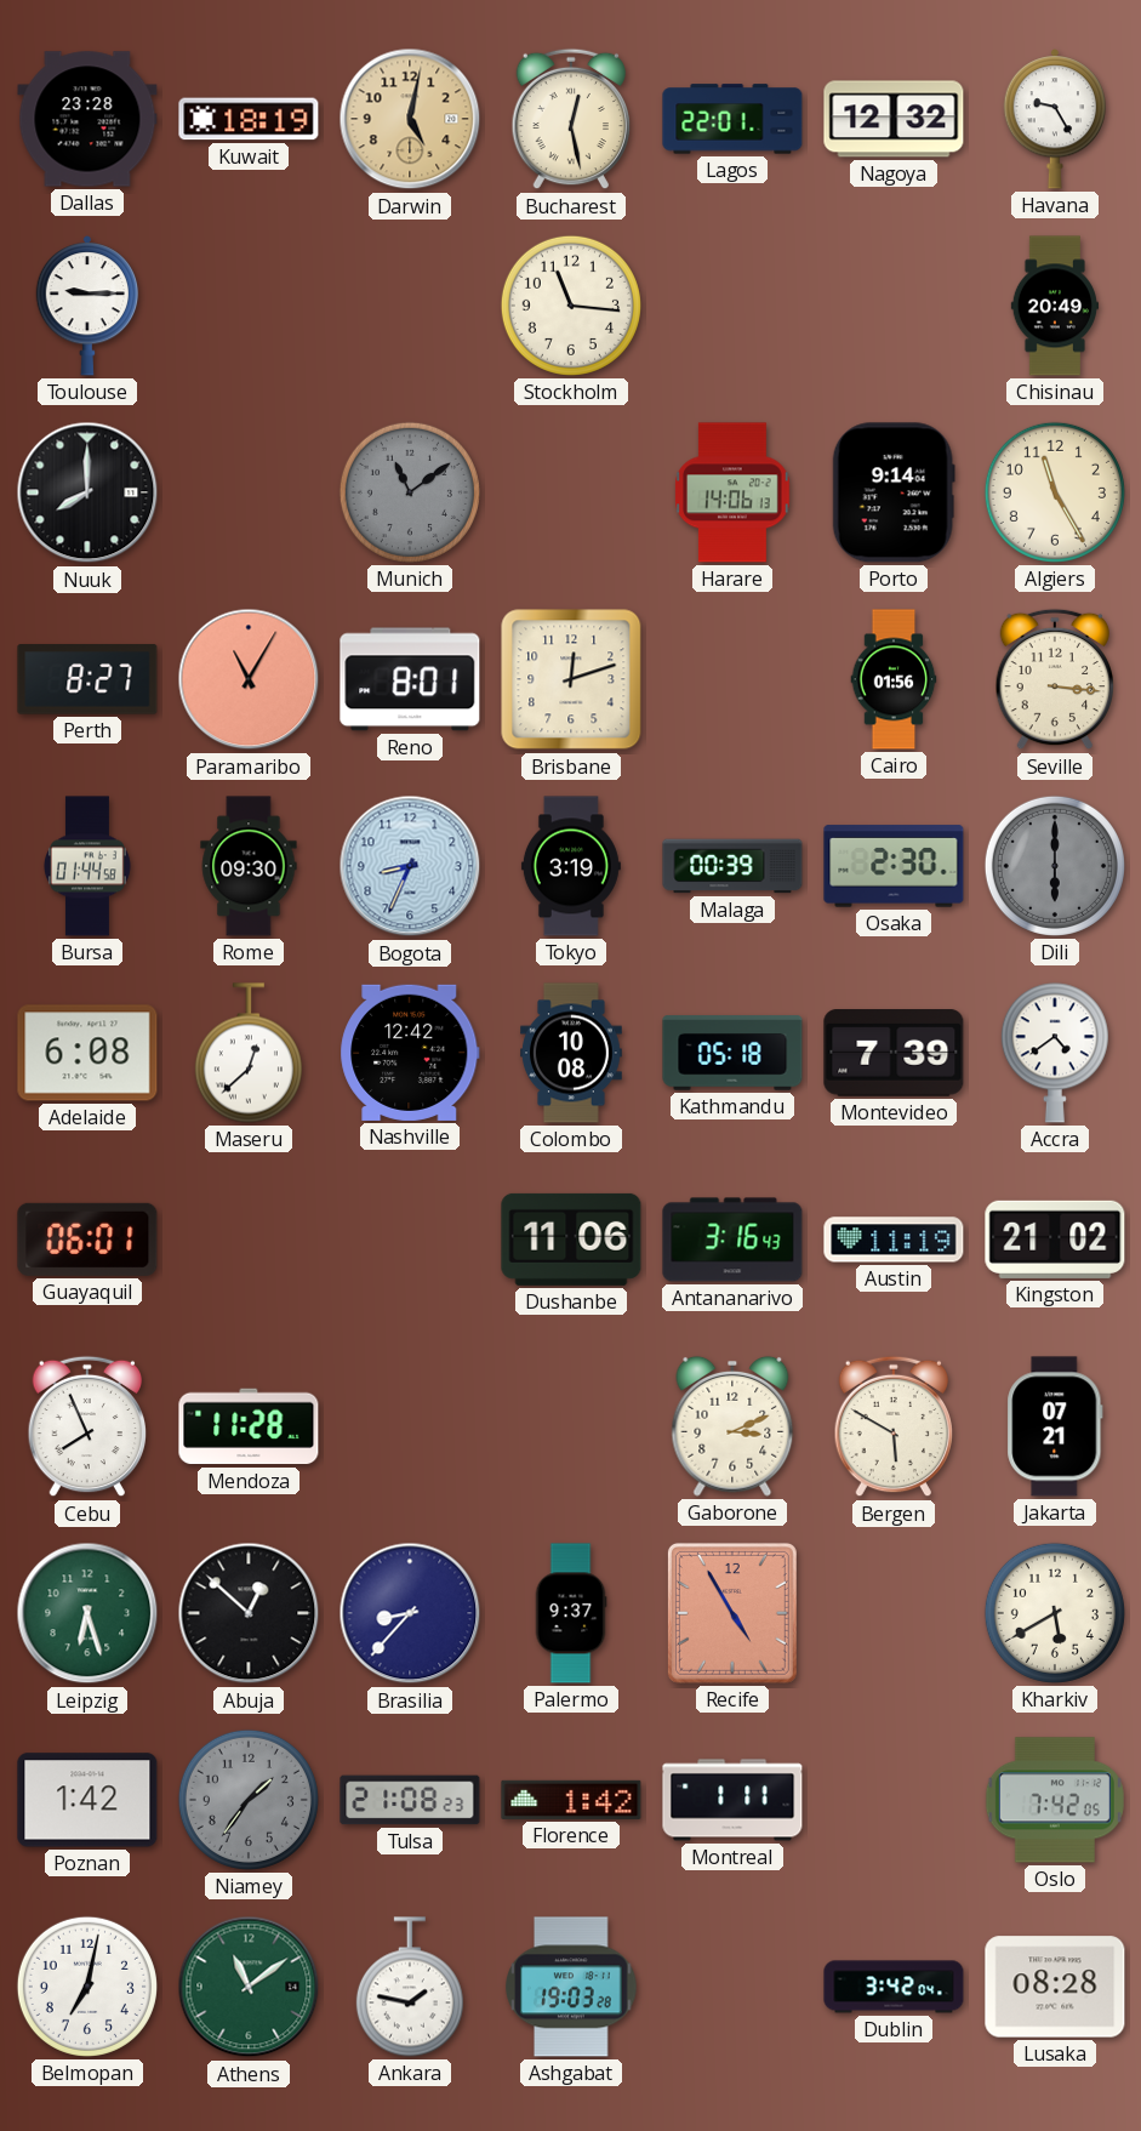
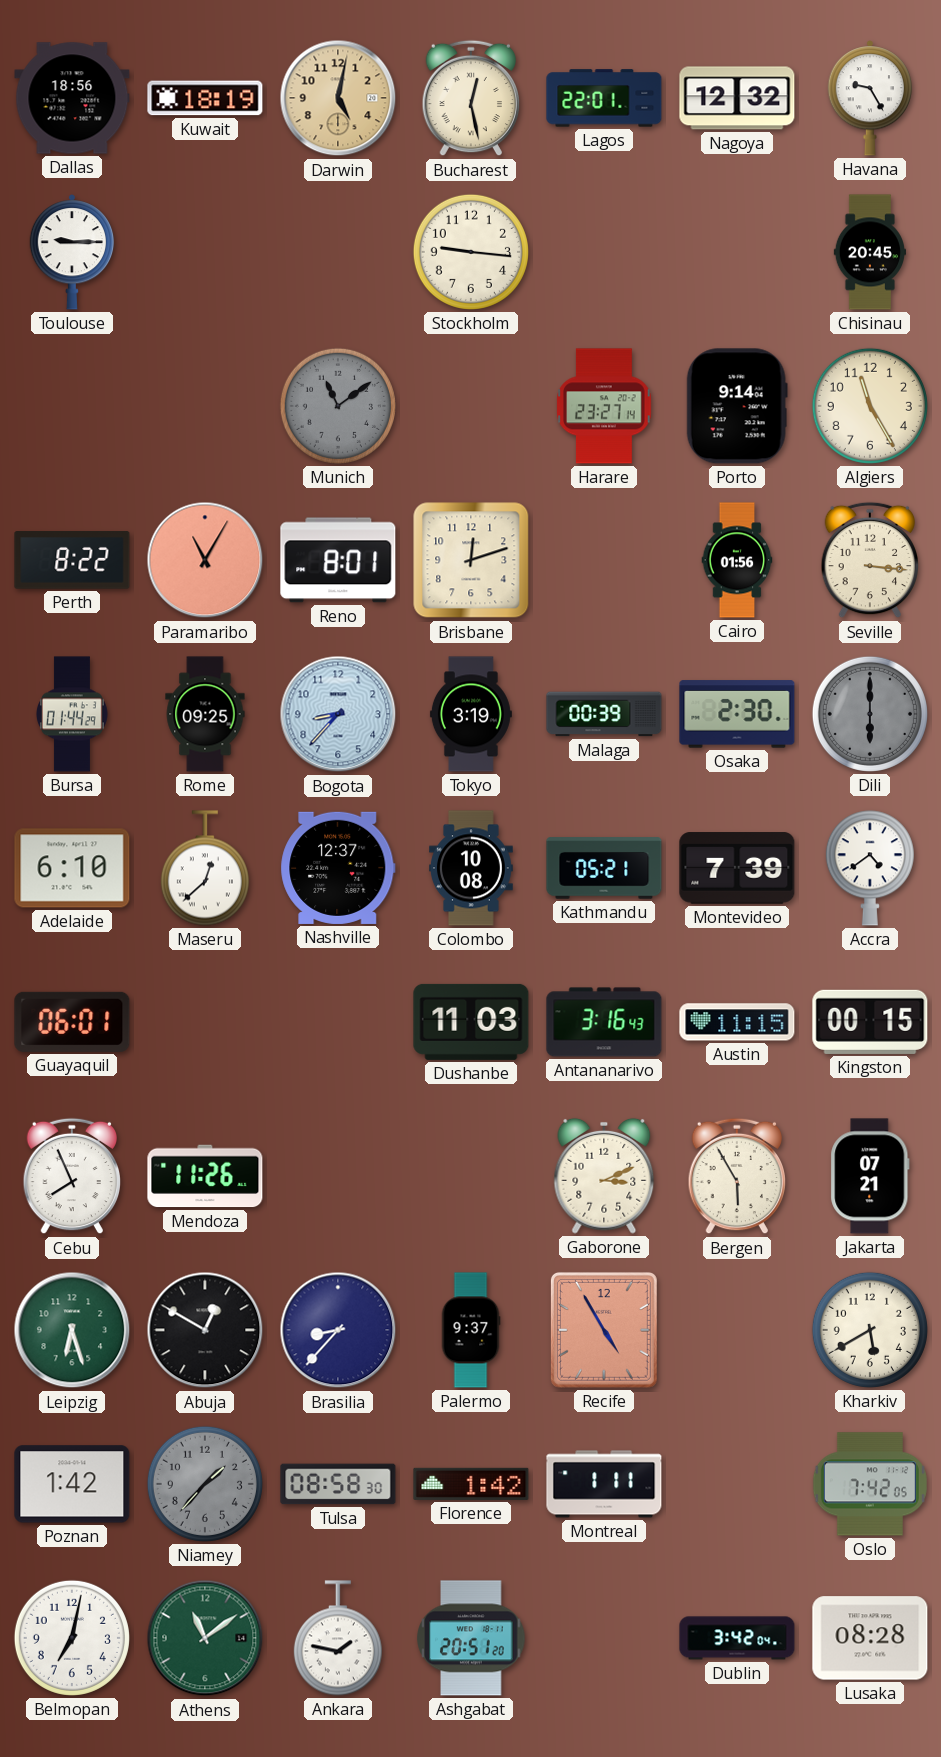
Dallas: 23:28 -> 18:56
Stockholm: 11:16 -> 9:16
Chisinau: 20:49 -> 20:45
Nuuk: 8:00 -> none
Harare: 14:06 -> 23:27
Perth: 8:27 -> 8:22
Bursa: 01:44:58 -> 01:44:29
Rome: 09:30 -> 09:25
Bogota: 8:34 -> 8:37
Adelaide: 6:08 -> 6:10
Nashville: 12:42 -> 12:37
Kathmandu: 05:18 -> 05:21
Dushanbe: 11:06 -> 11:03
Austin: 11:19 -> 11:15
Kingston: 21:02 -> 00:15
Mendoza: 11:28 -> 11:26
Bergen: 5:50 -> 5:55
Abuja: 12:52 -> 12:50
Niamey: 1:36 -> 1:37
Tulsa: 21:08 -> 08:58
Ashgabat: 19:03 -> 20:51
